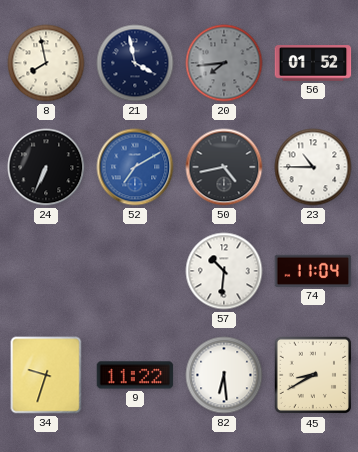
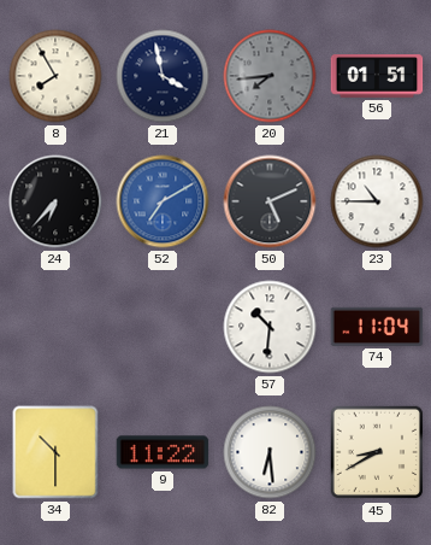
8: 7:58 -> 7:55
56: 01:52 -> 01:51
24: 6:34 -> 6:37
50: 4:43 -> 5:11
34: 9:33 -> 10:30
